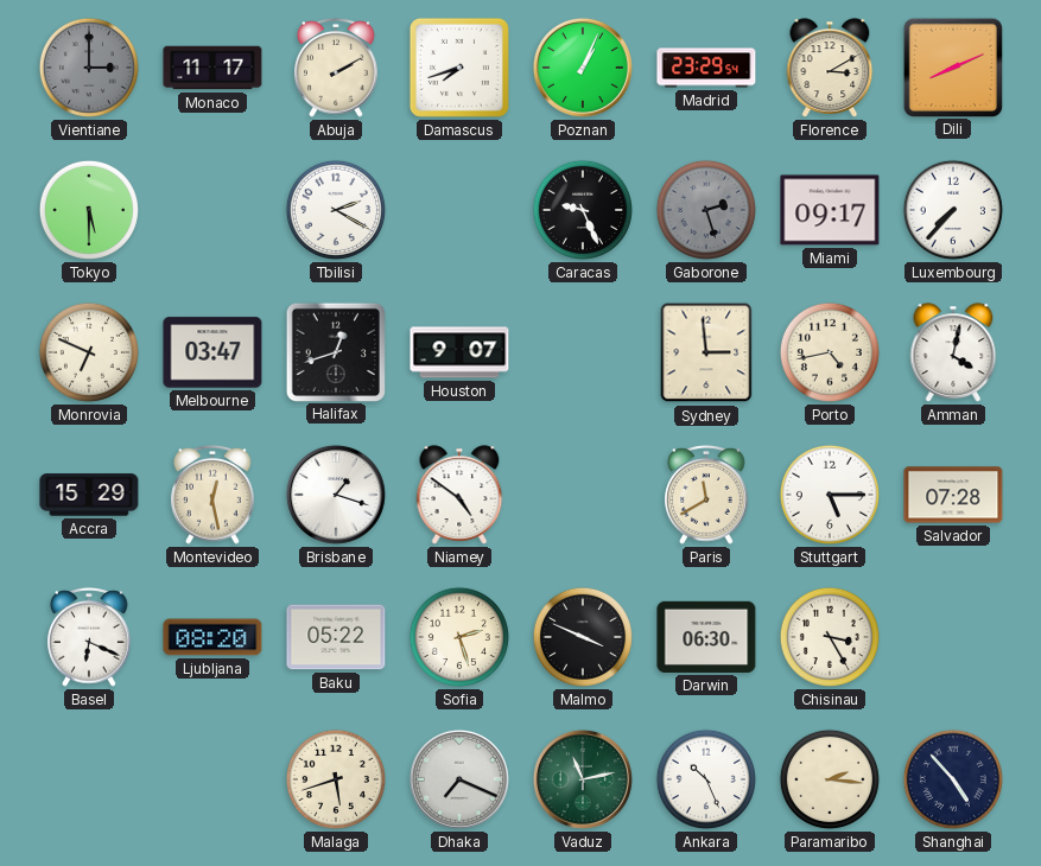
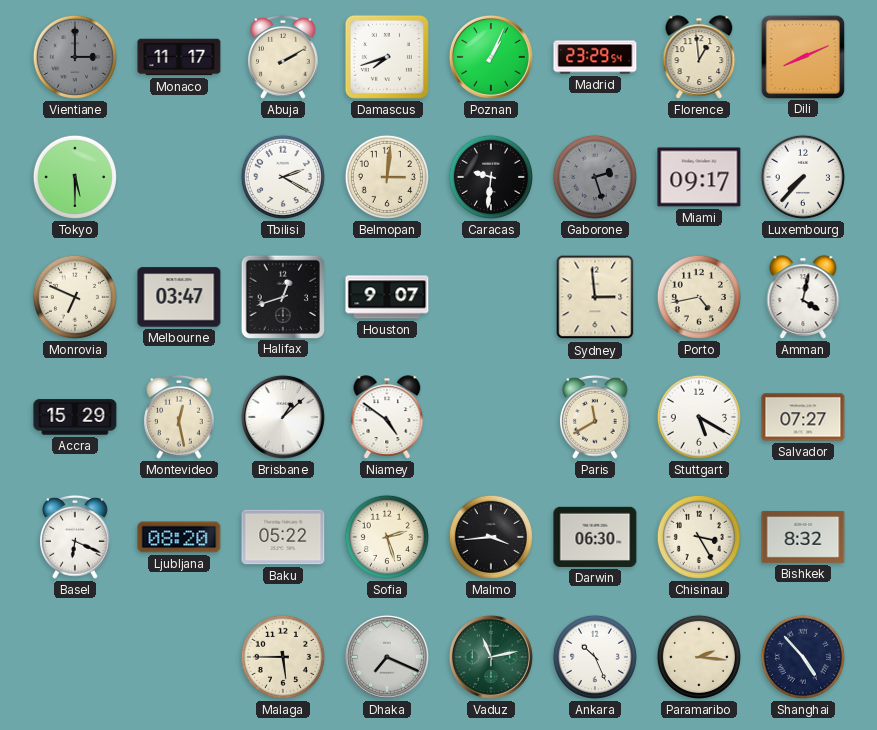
Florence: 3:10 -> 12:59
Belmopan: none -> 3:01
Caracas: 9:26 -> 9:31
Brisbane: 1:18 -> 1:08
Stuttgart: 5:15 -> 5:20
Salvador: 07:28 -> 07:27
Malmo: 3:49 -> 3:44
Bishkek: none -> 8:32
Malaga: 5:42 -> 5:45
